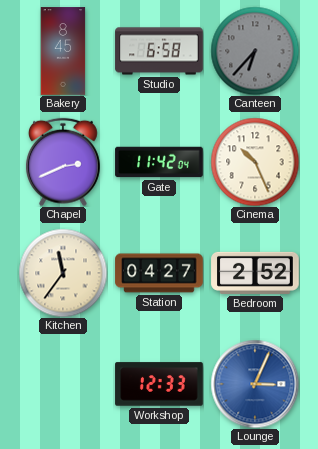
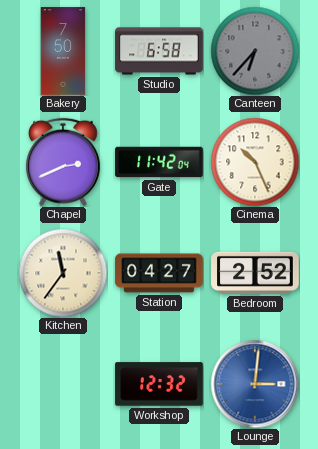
Bakery: 8:45 -> 7:50
Workshop: 12:33 -> 12:32
Lounge: 3:04 -> 3:01
